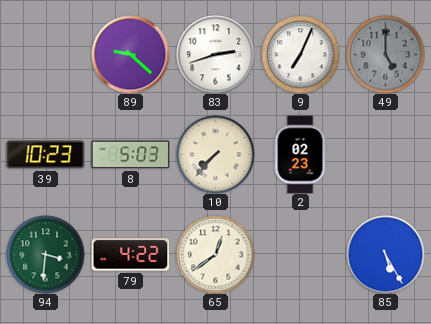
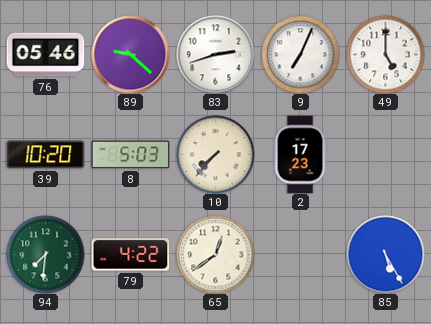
76: none -> 05:46
49 dial: grey -> white
39: 10:23 -> 10:20
2: 02:23 -> 17:23
94: 3:31 -> 7:31
